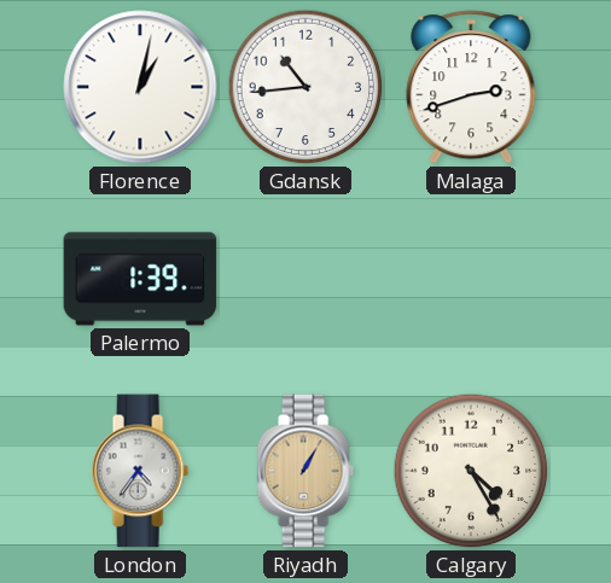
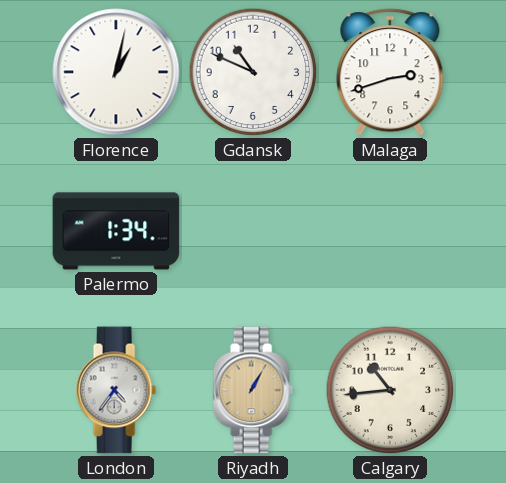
Gdansk: 10:44 -> 10:49
Palermo: 1:39 -> 1:34
Calgary: 4:25 -> 10:44
